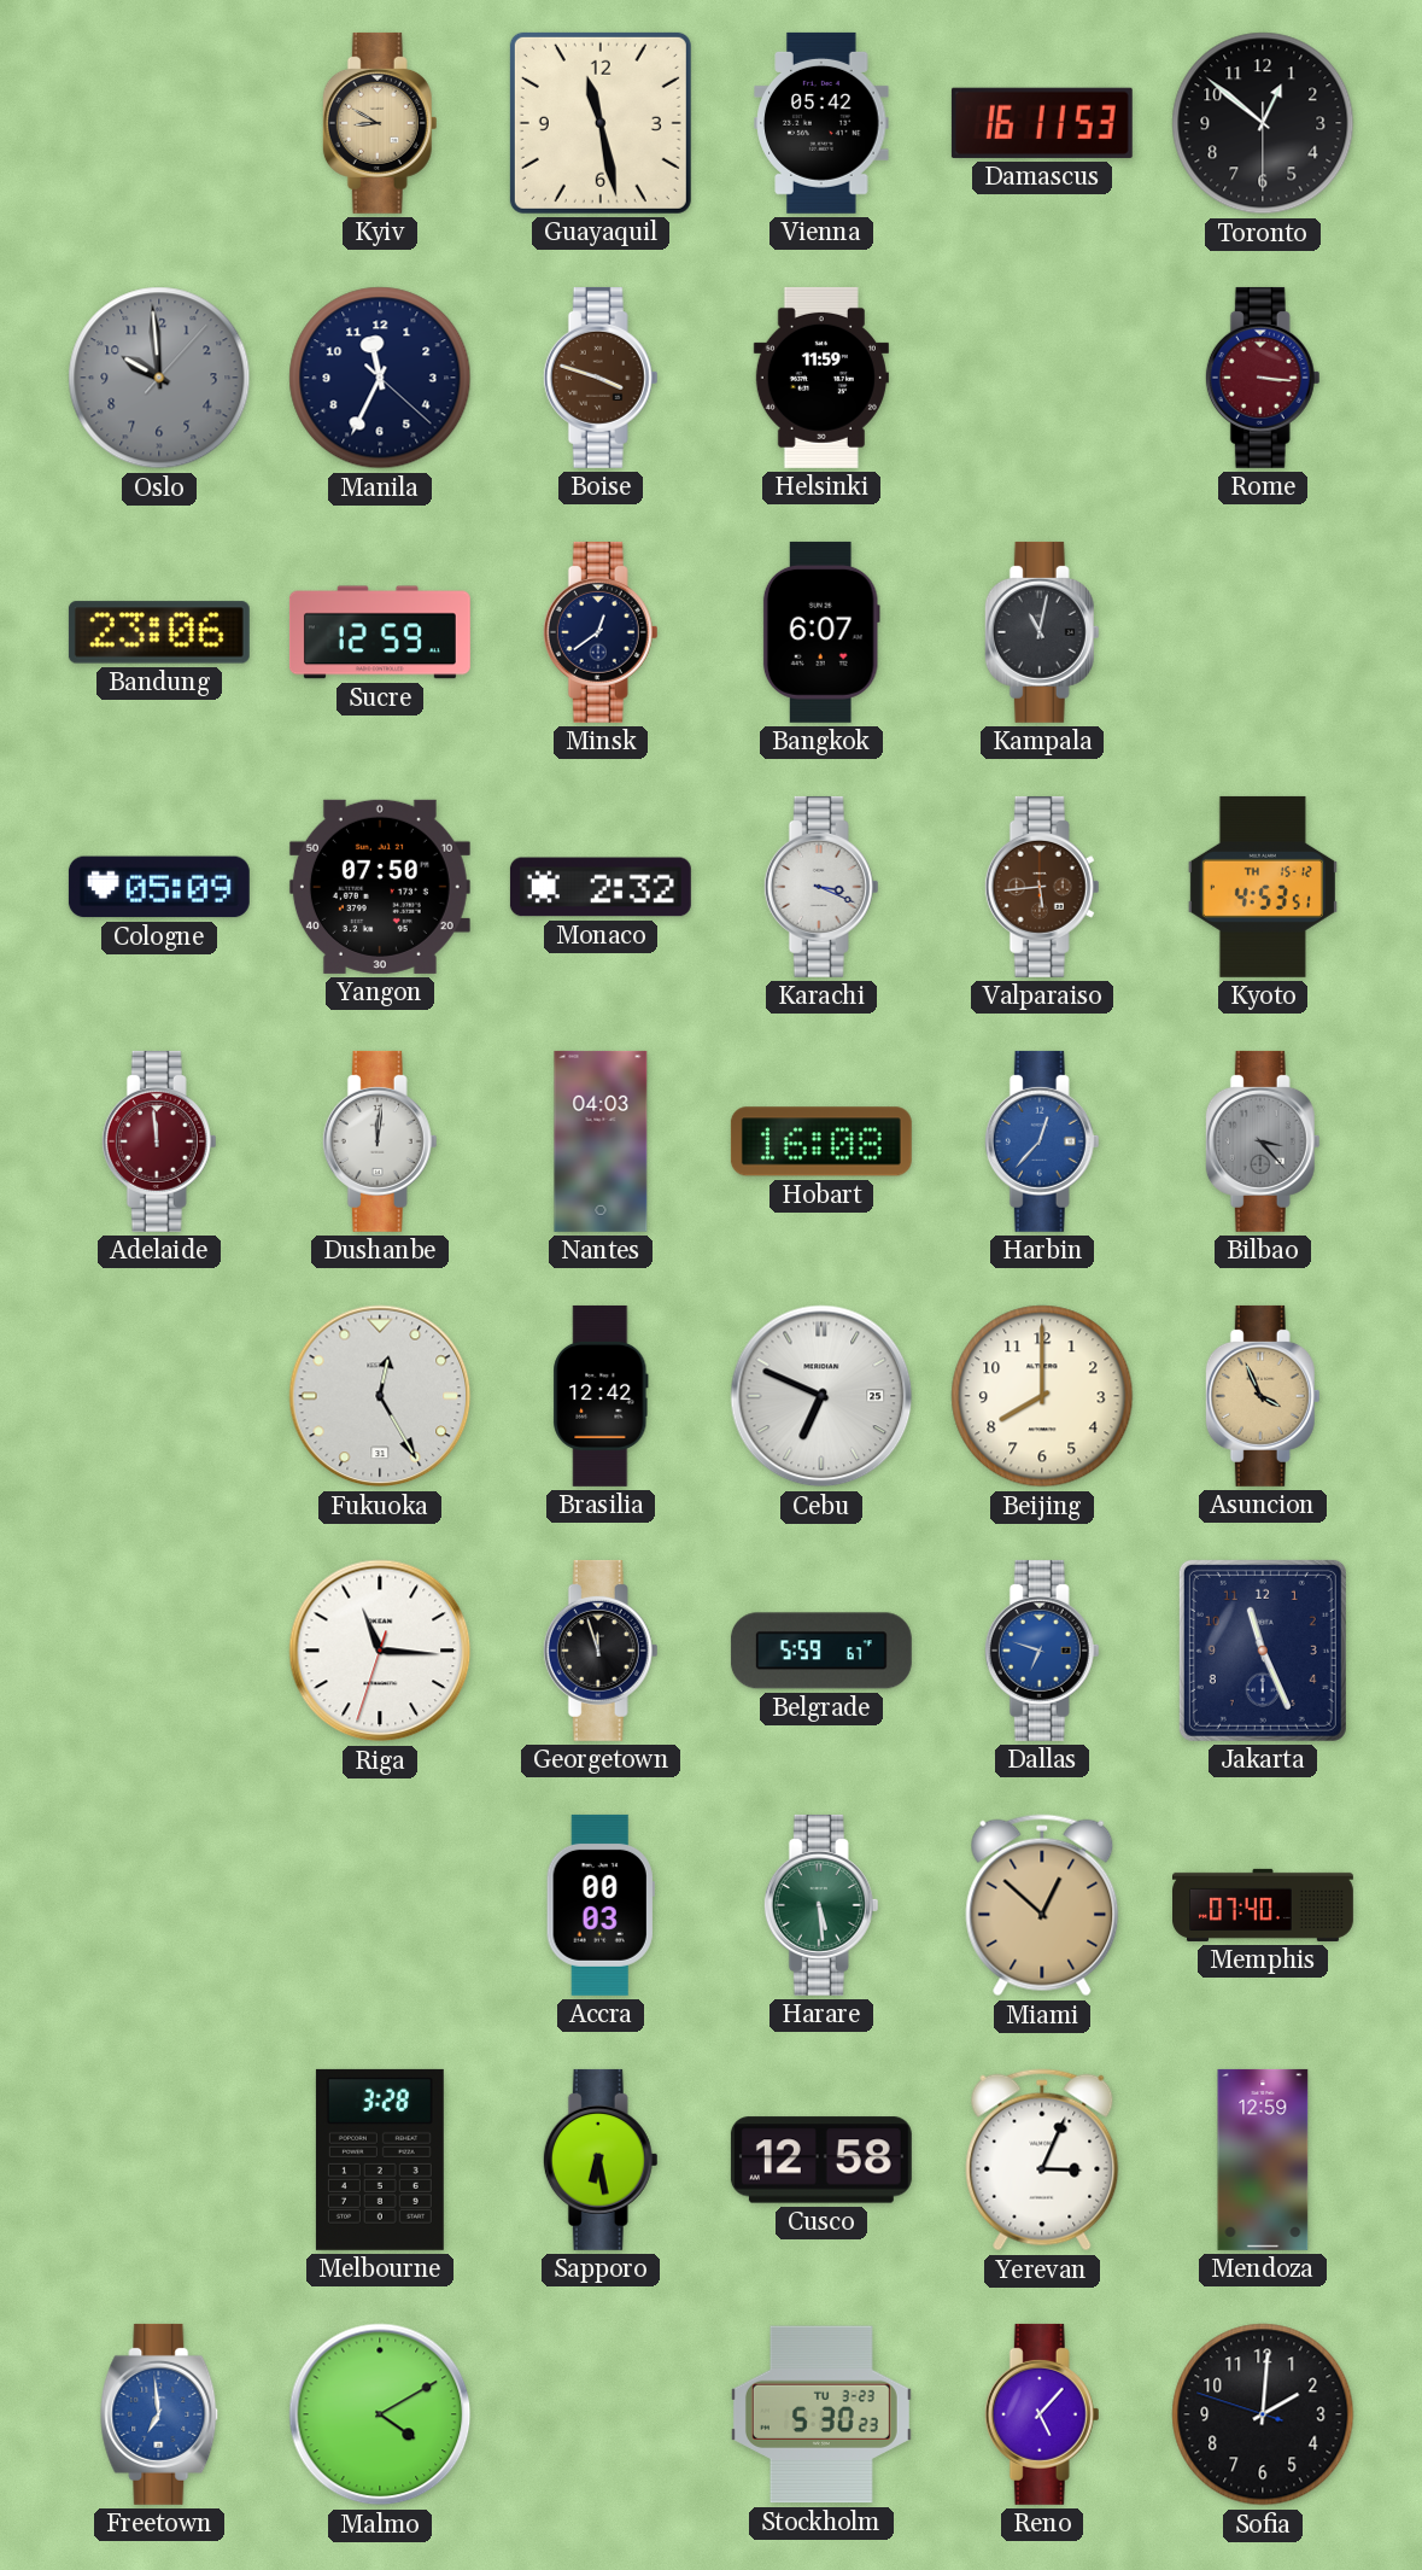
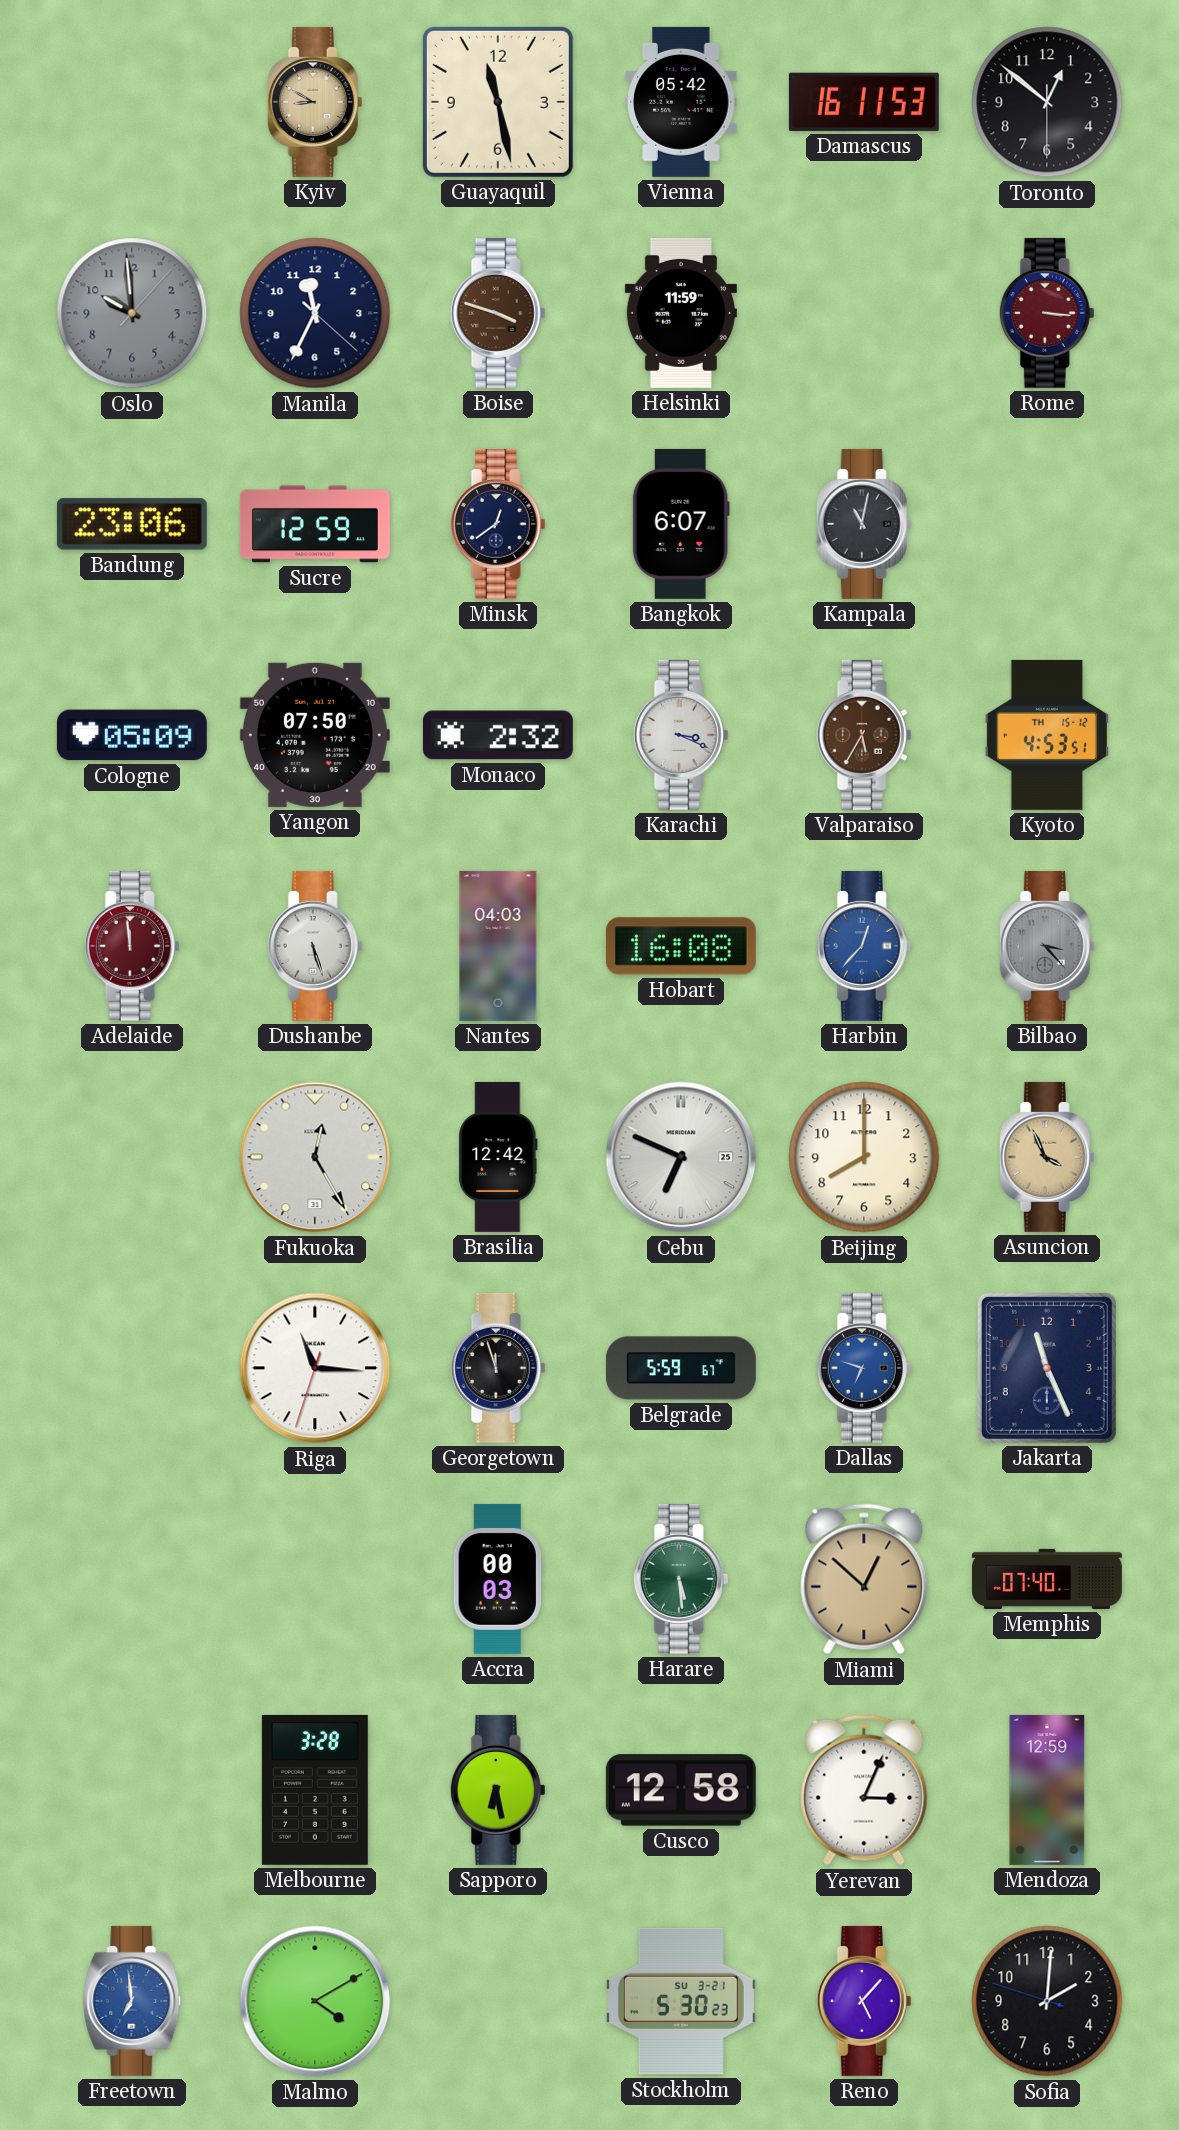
Valparaiso: 5:44 -> 5:35
Dushanbe: 12:01 -> 5:27
Stockholm date: TU 3-23 -> SU 3-21
